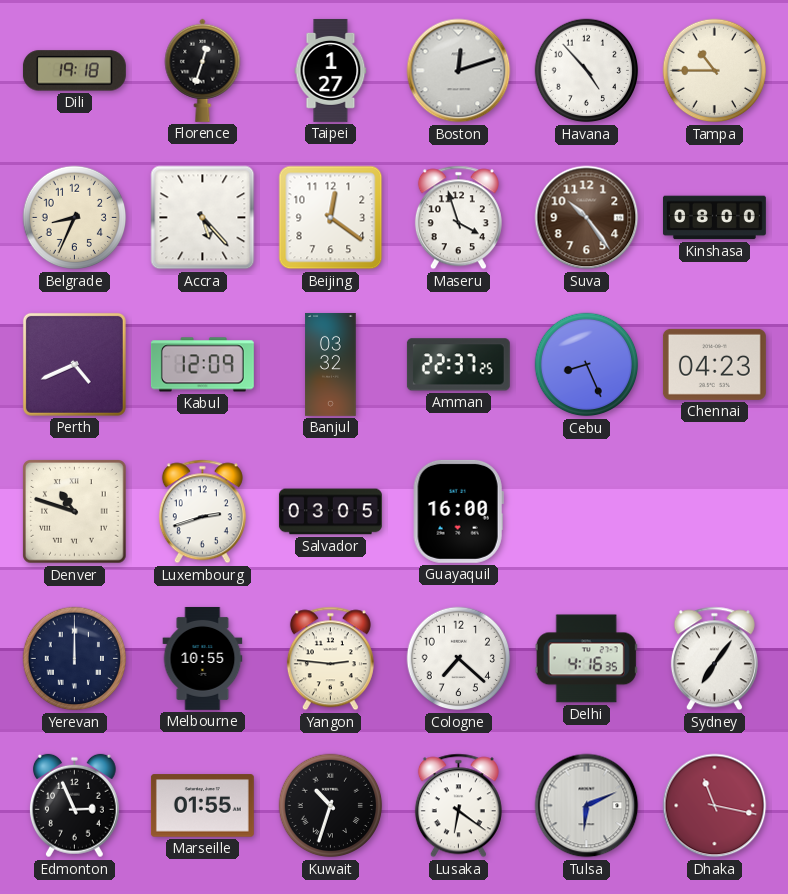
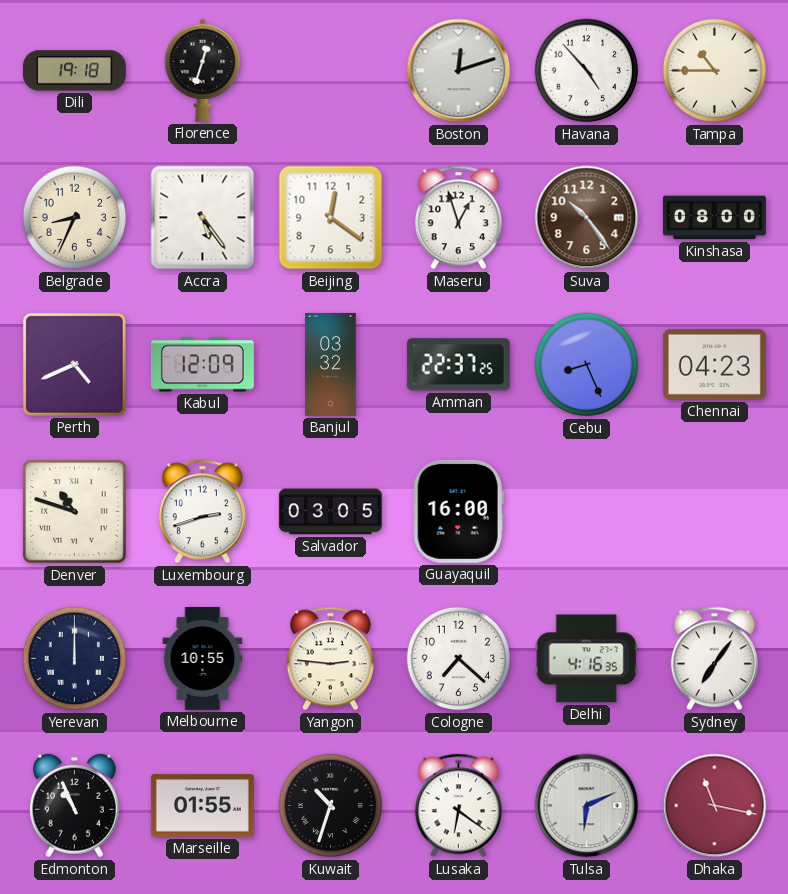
Taipei: 1:27 -> none
Accra: 5:23 -> 5:24
Maseru: 3:57 -> 12:57
Edmonton: 2:56 -> 10:56
